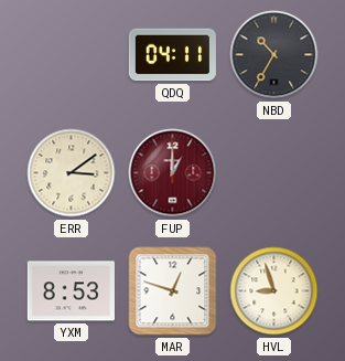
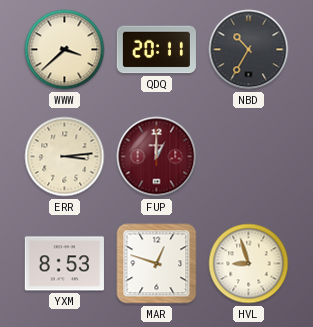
WWW: none -> 3:38
QDQ: 04:11 -> 20:11
ERR: 3:09 -> 3:14
